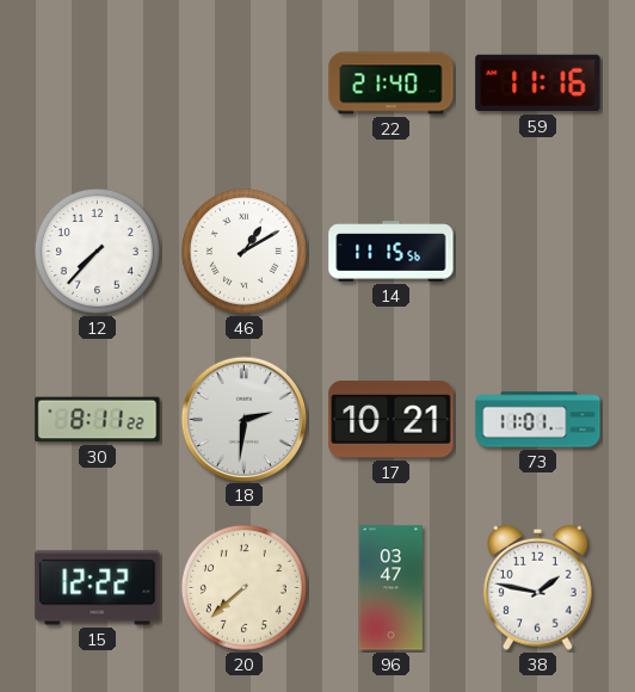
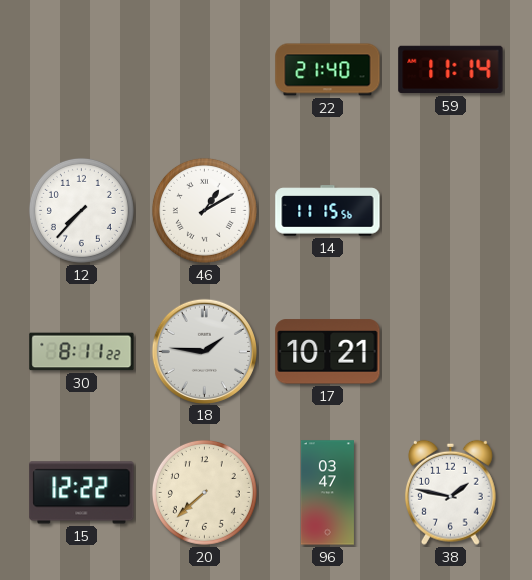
59: 11:16 -> 11:14
18: 2:31 -> 1:46
73: 11:01 -> none
